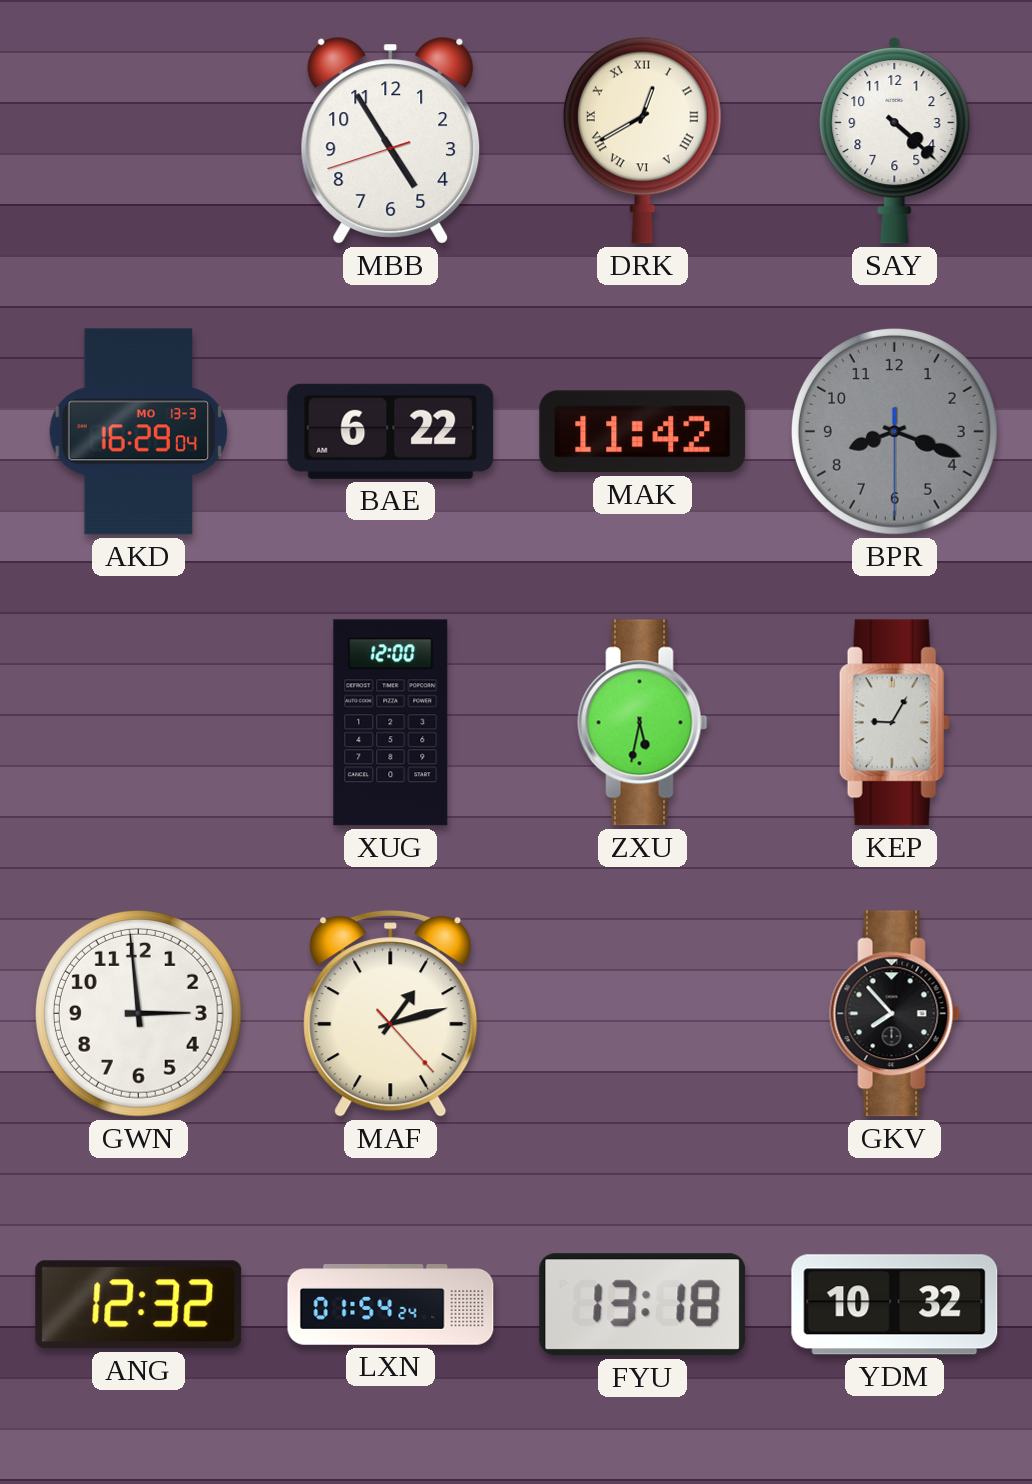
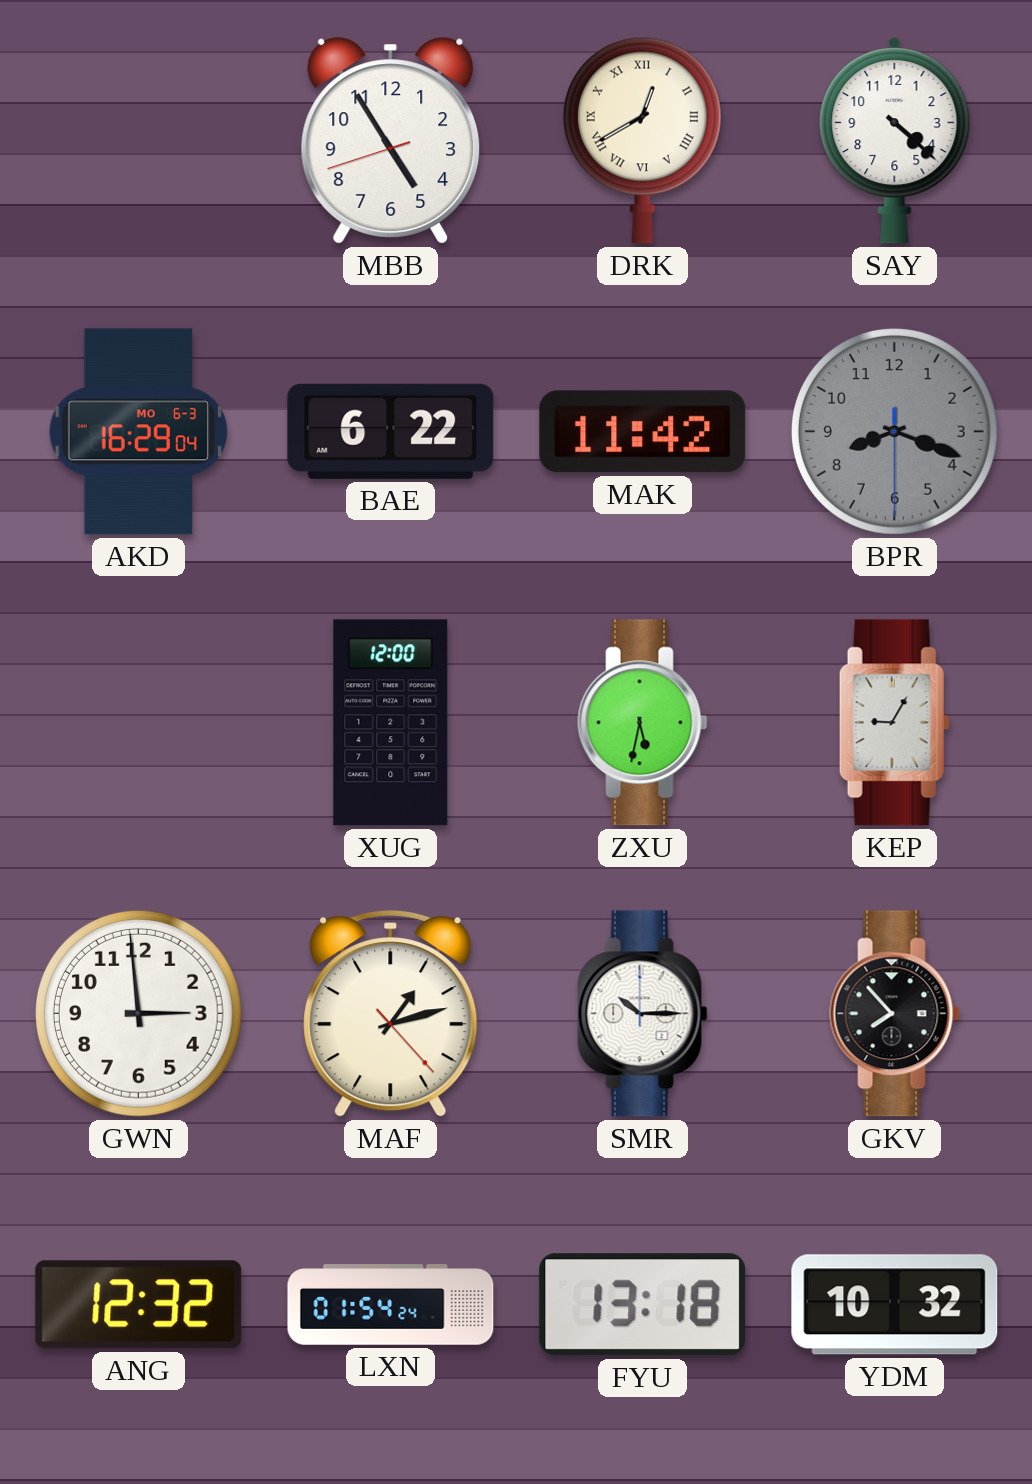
AKD date: MO 13-3 -> MO 6-3
SMR: none -> 10:15
